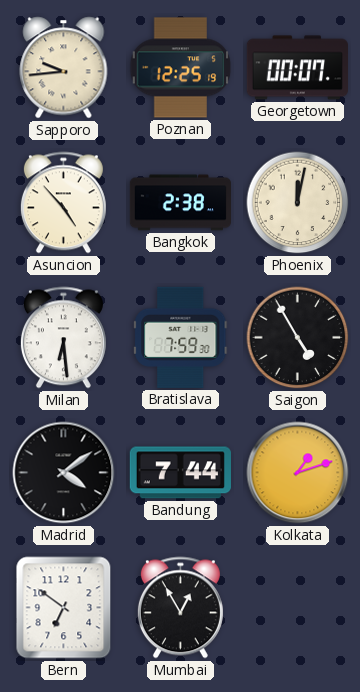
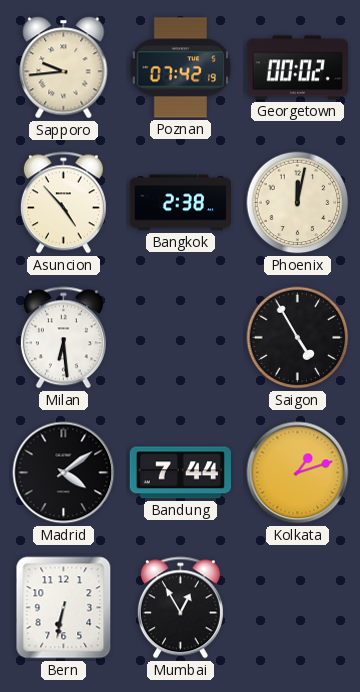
Poznan: 12:25 -> 07:42
Georgetown: 00:07 -> 00:02
Bratislava: 7:59 -> none
Bern: 6:51 -> 6:32
